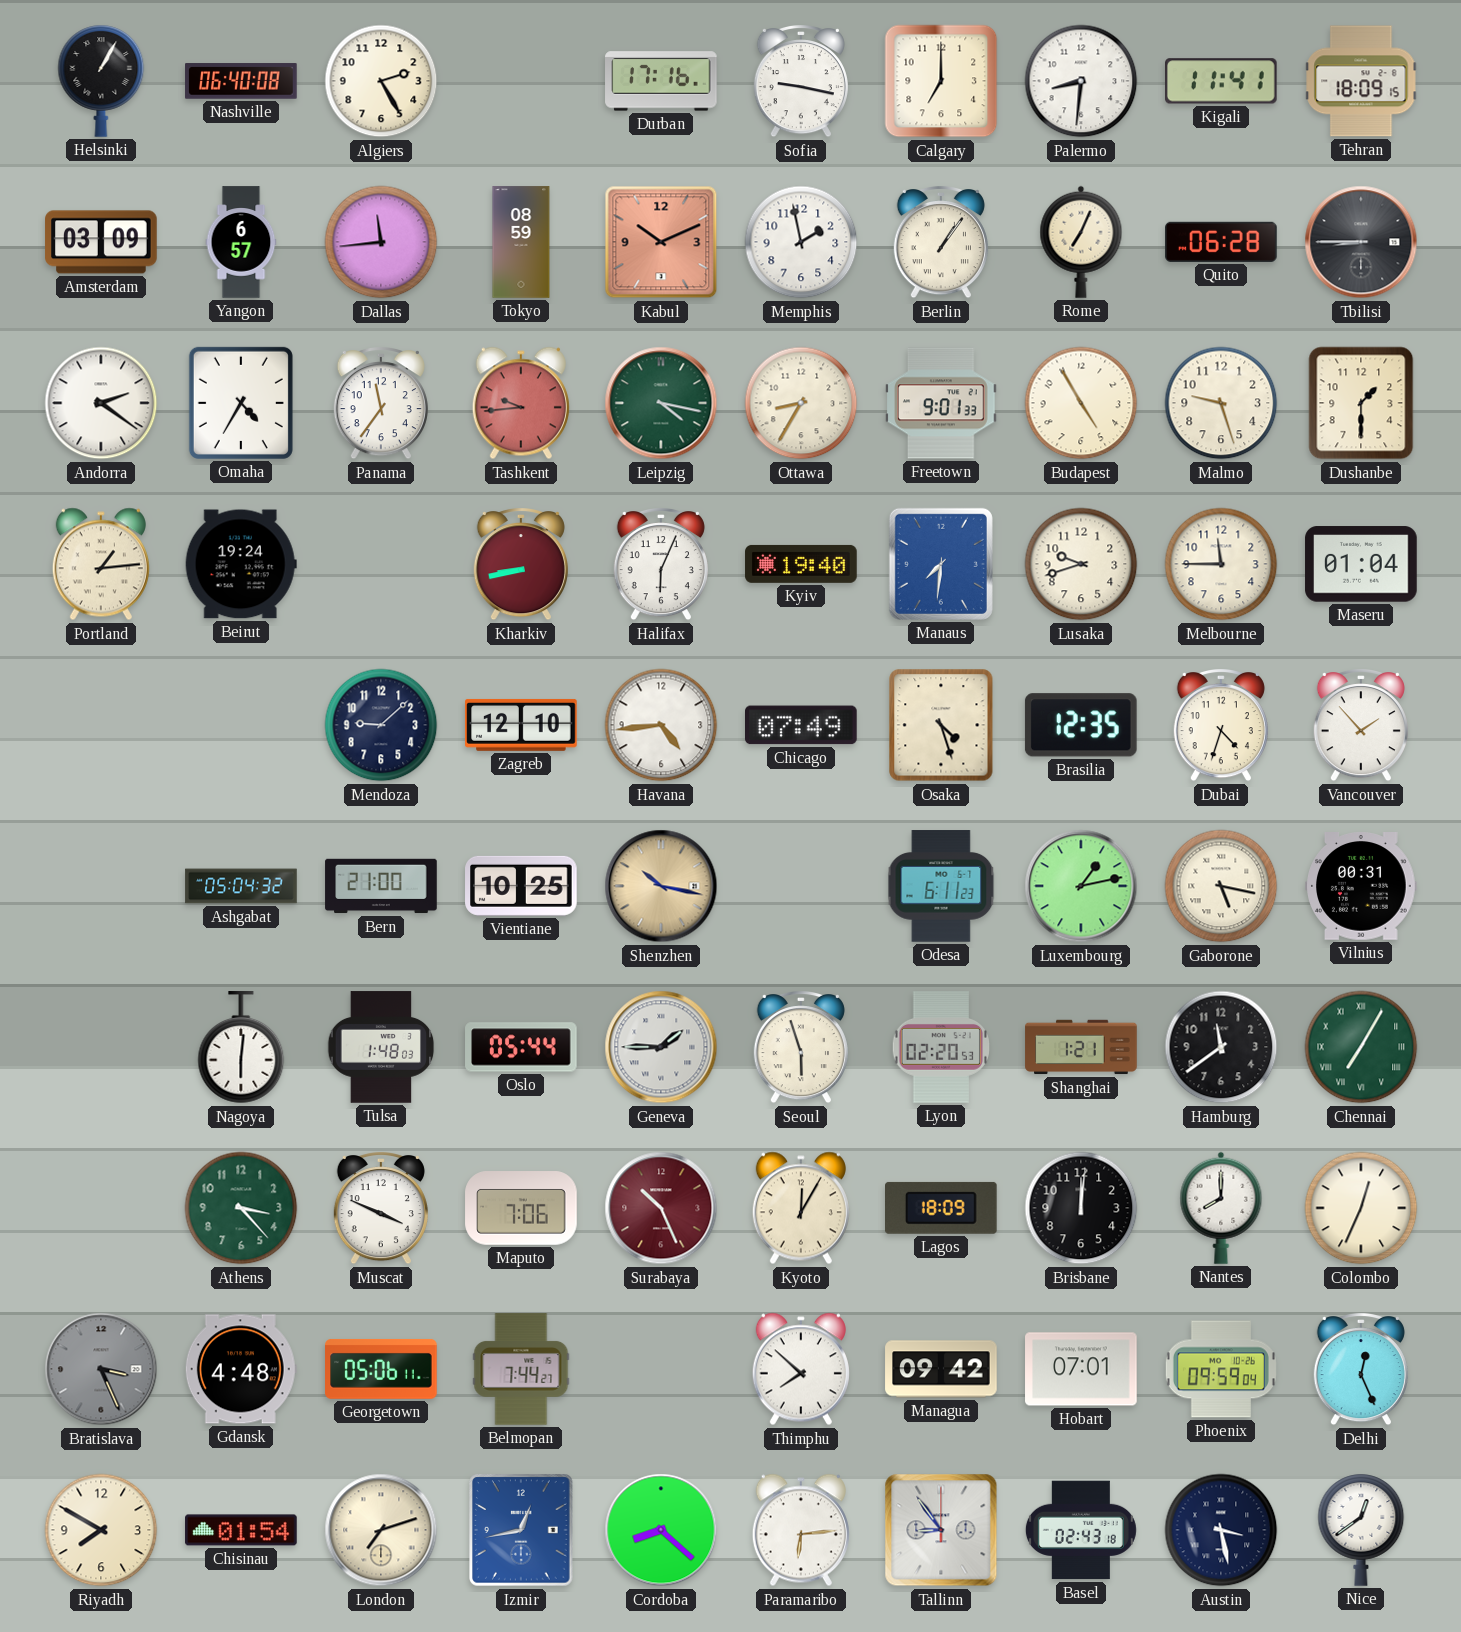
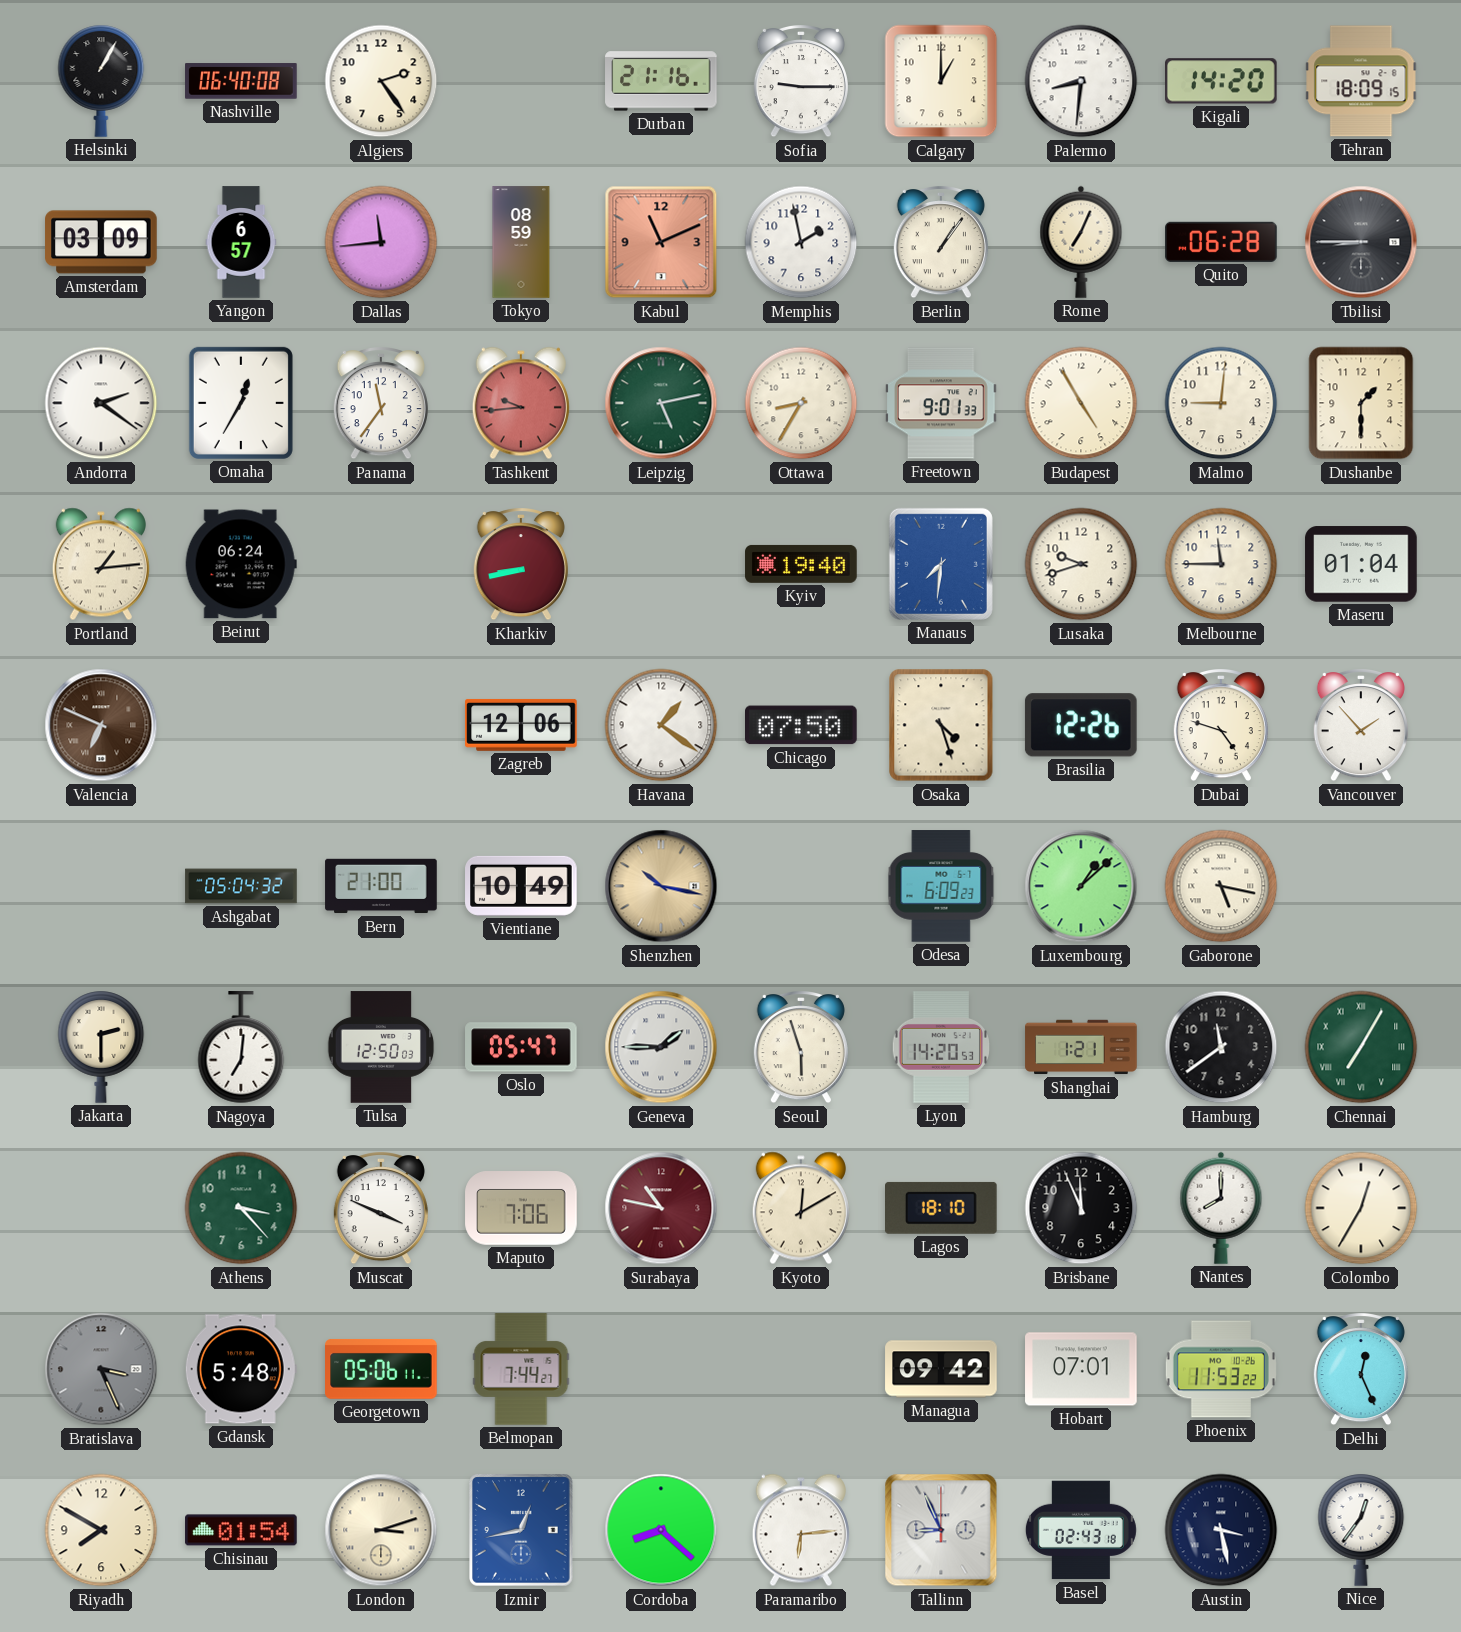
Algiers: 2:25 -> 2:24
Durban: 17:16 -> 21:16
Sofia: 9:17 -> 9:15
Calgary: 7:00 -> 1:00
Kigali: 11:41 -> 14:20
Kabul: 10:11 -> 11:11
Omaha: 4:35 -> 12:35
Leipzig: 4:17 -> 5:13
Malmo: 9:27 -> 9:01
Beirut: 19:24 -> 06:24
Halifax: 6:04 -> none
Valencia: none -> 6:49
Mendoza: 9:08 -> none
Zagreb: 12:10 -> 12:06
Havana: 4:44 -> 1:21
Chicago: 07:49 -> 07:50
Brasilia: 12:35 -> 12:26
Dubai: 4:33 -> 4:48
Vientiane: 10:25 -> 10:49
Odesa: 6:11 -> 6:09
Luxembourg: 1:13 -> 1:08
Vilnius: 00:31 -> none
Jakarta: none -> 2:30
Nagoya: 6:01 -> 7:01
Tulsa: 1:48 -> 12:50
Oslo: 05:44 -> 05:47
Lyon: 02:20 -> 14:20
Surabaya: 10:26 -> 10:47
Kyoto: 12:05 -> 12:10
Lagos: 18:09 -> 18:10
Brisbane: 12:01 -> 11:56
Colombo: 12:34 -> 12:35
Gdansk: 4:48 -> 5:48
Thimphu: 7:52 -> none
Phoenix: 09:59 -> 11:53
London: 7:12 -> 3:12
Tallinn: 8:54 -> 8:56
Nice: 12:39 -> 12:36
